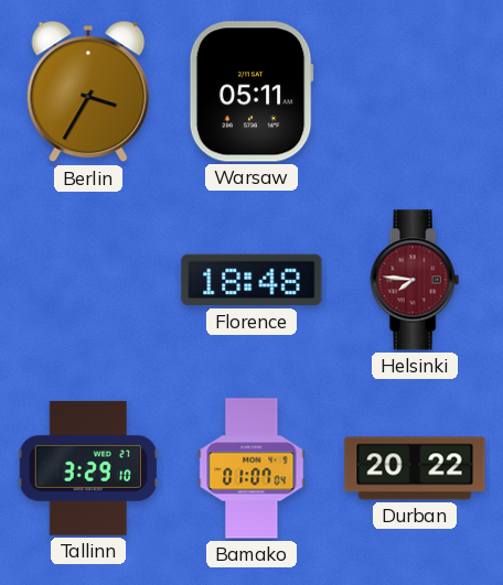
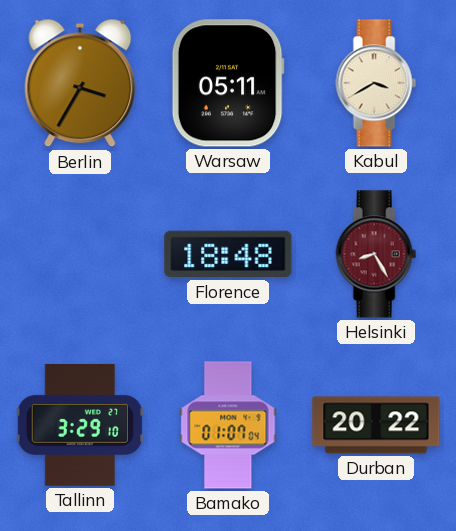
Kabul: none -> 3:40
Helsinki: 7:46 -> 8:25
